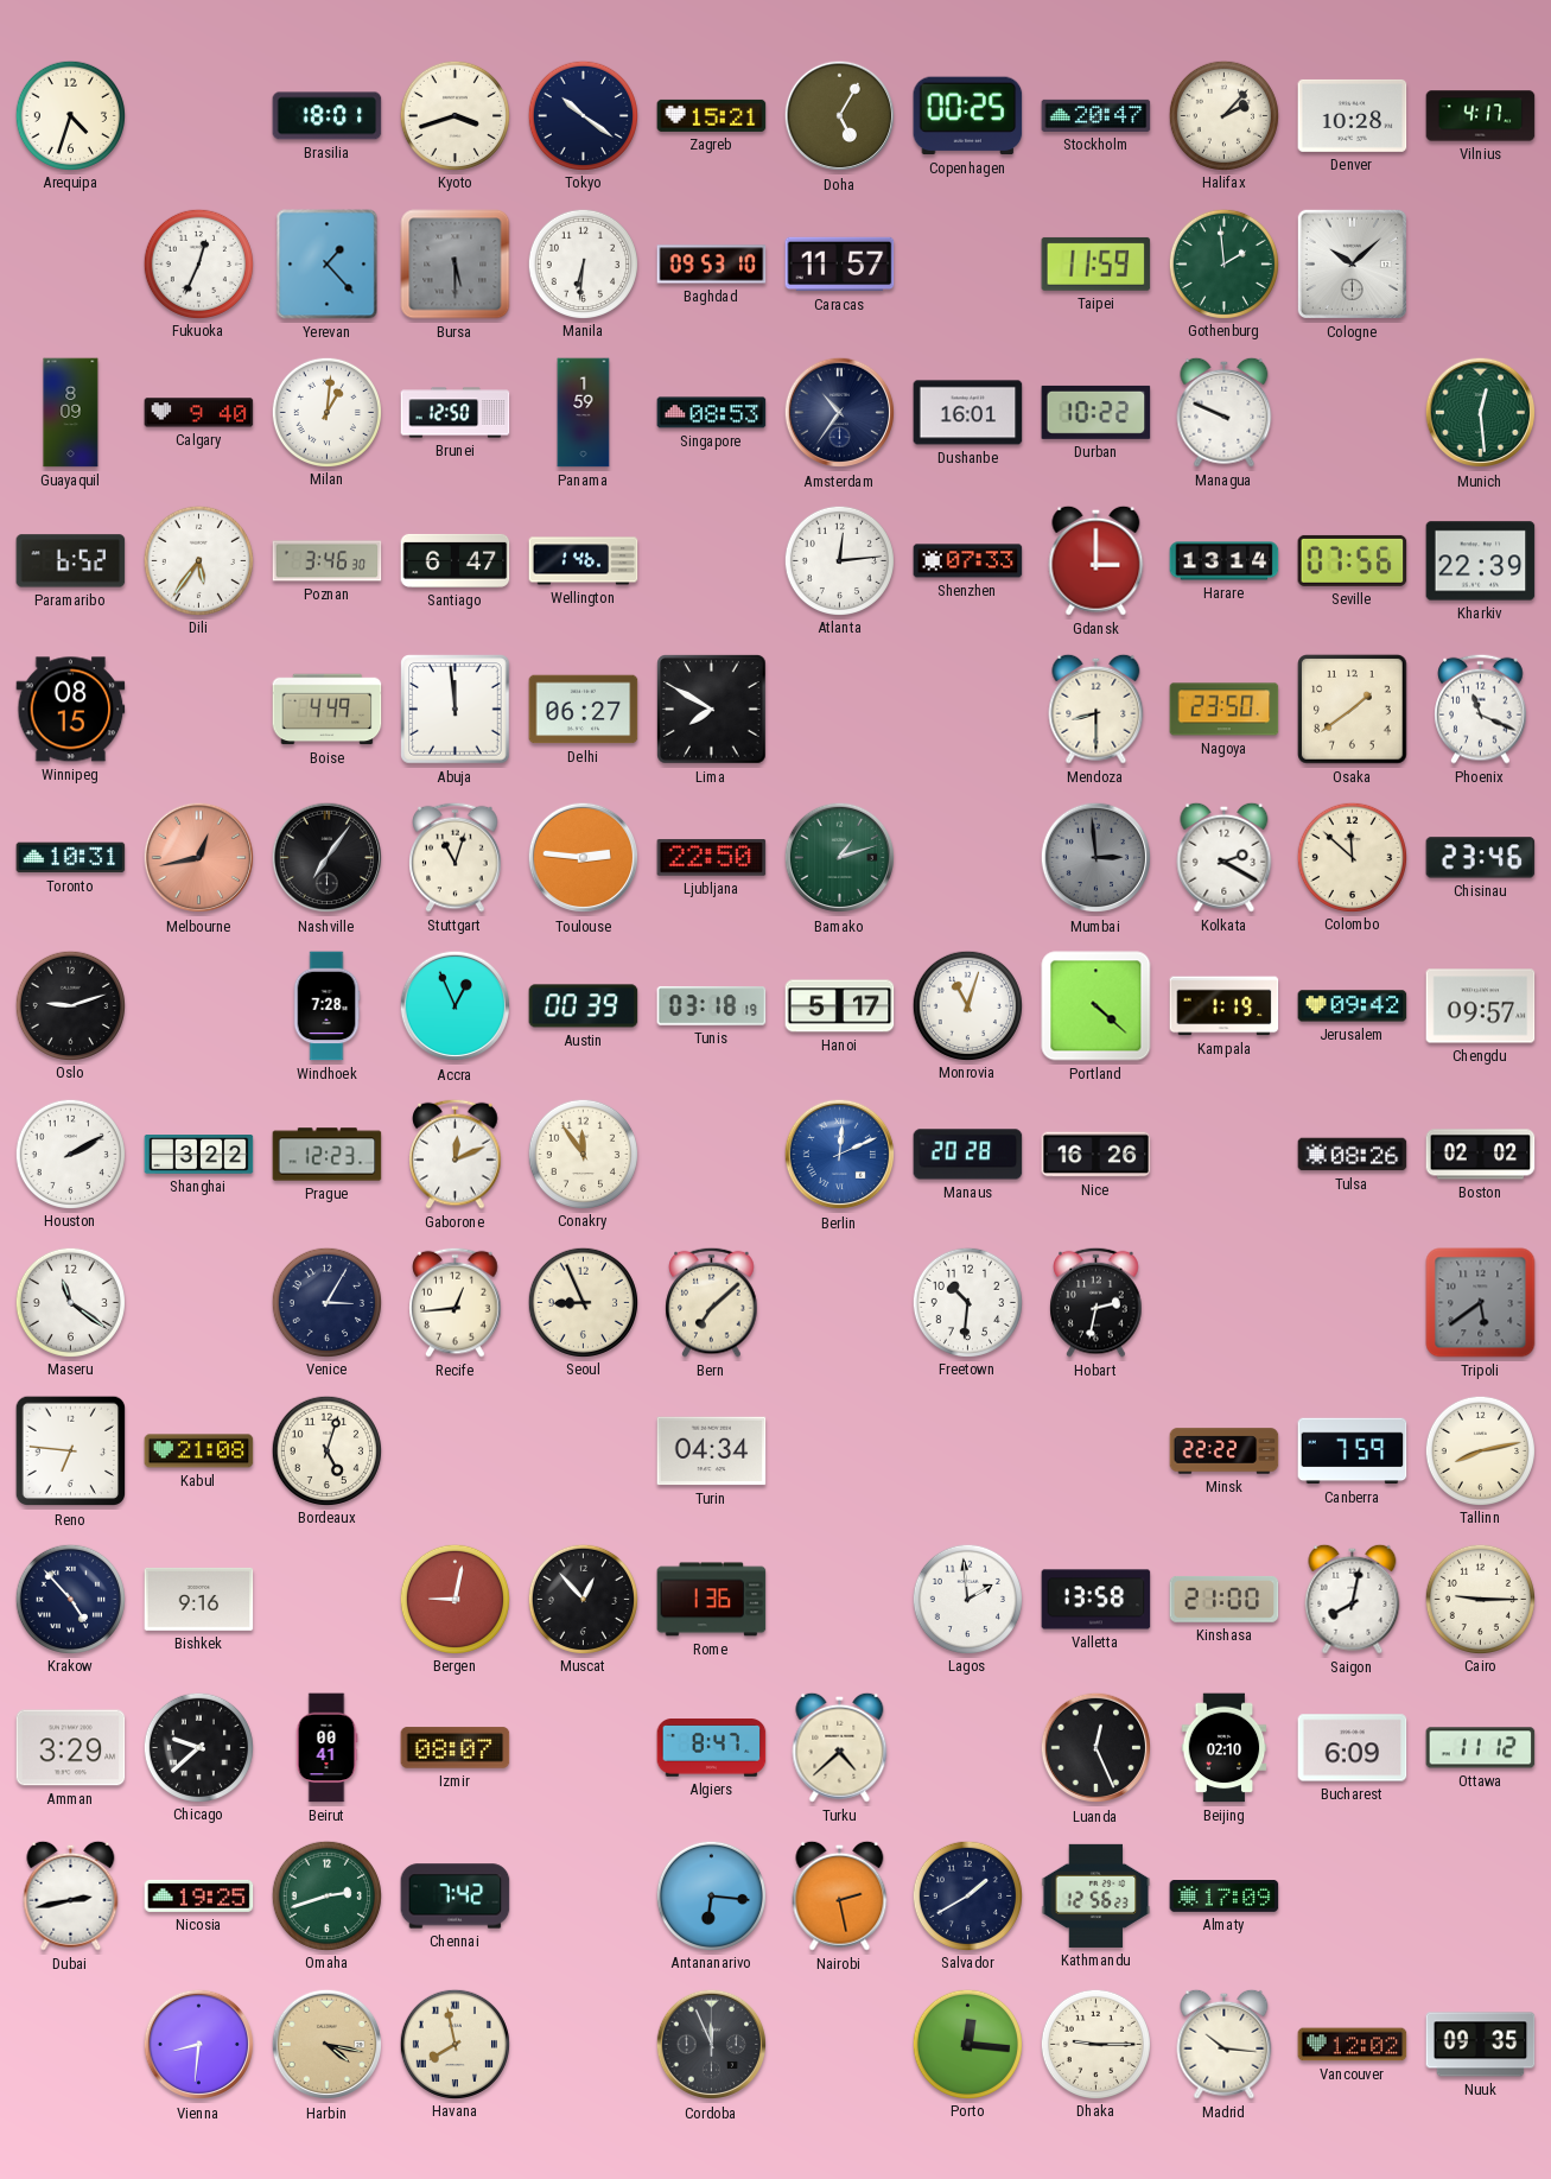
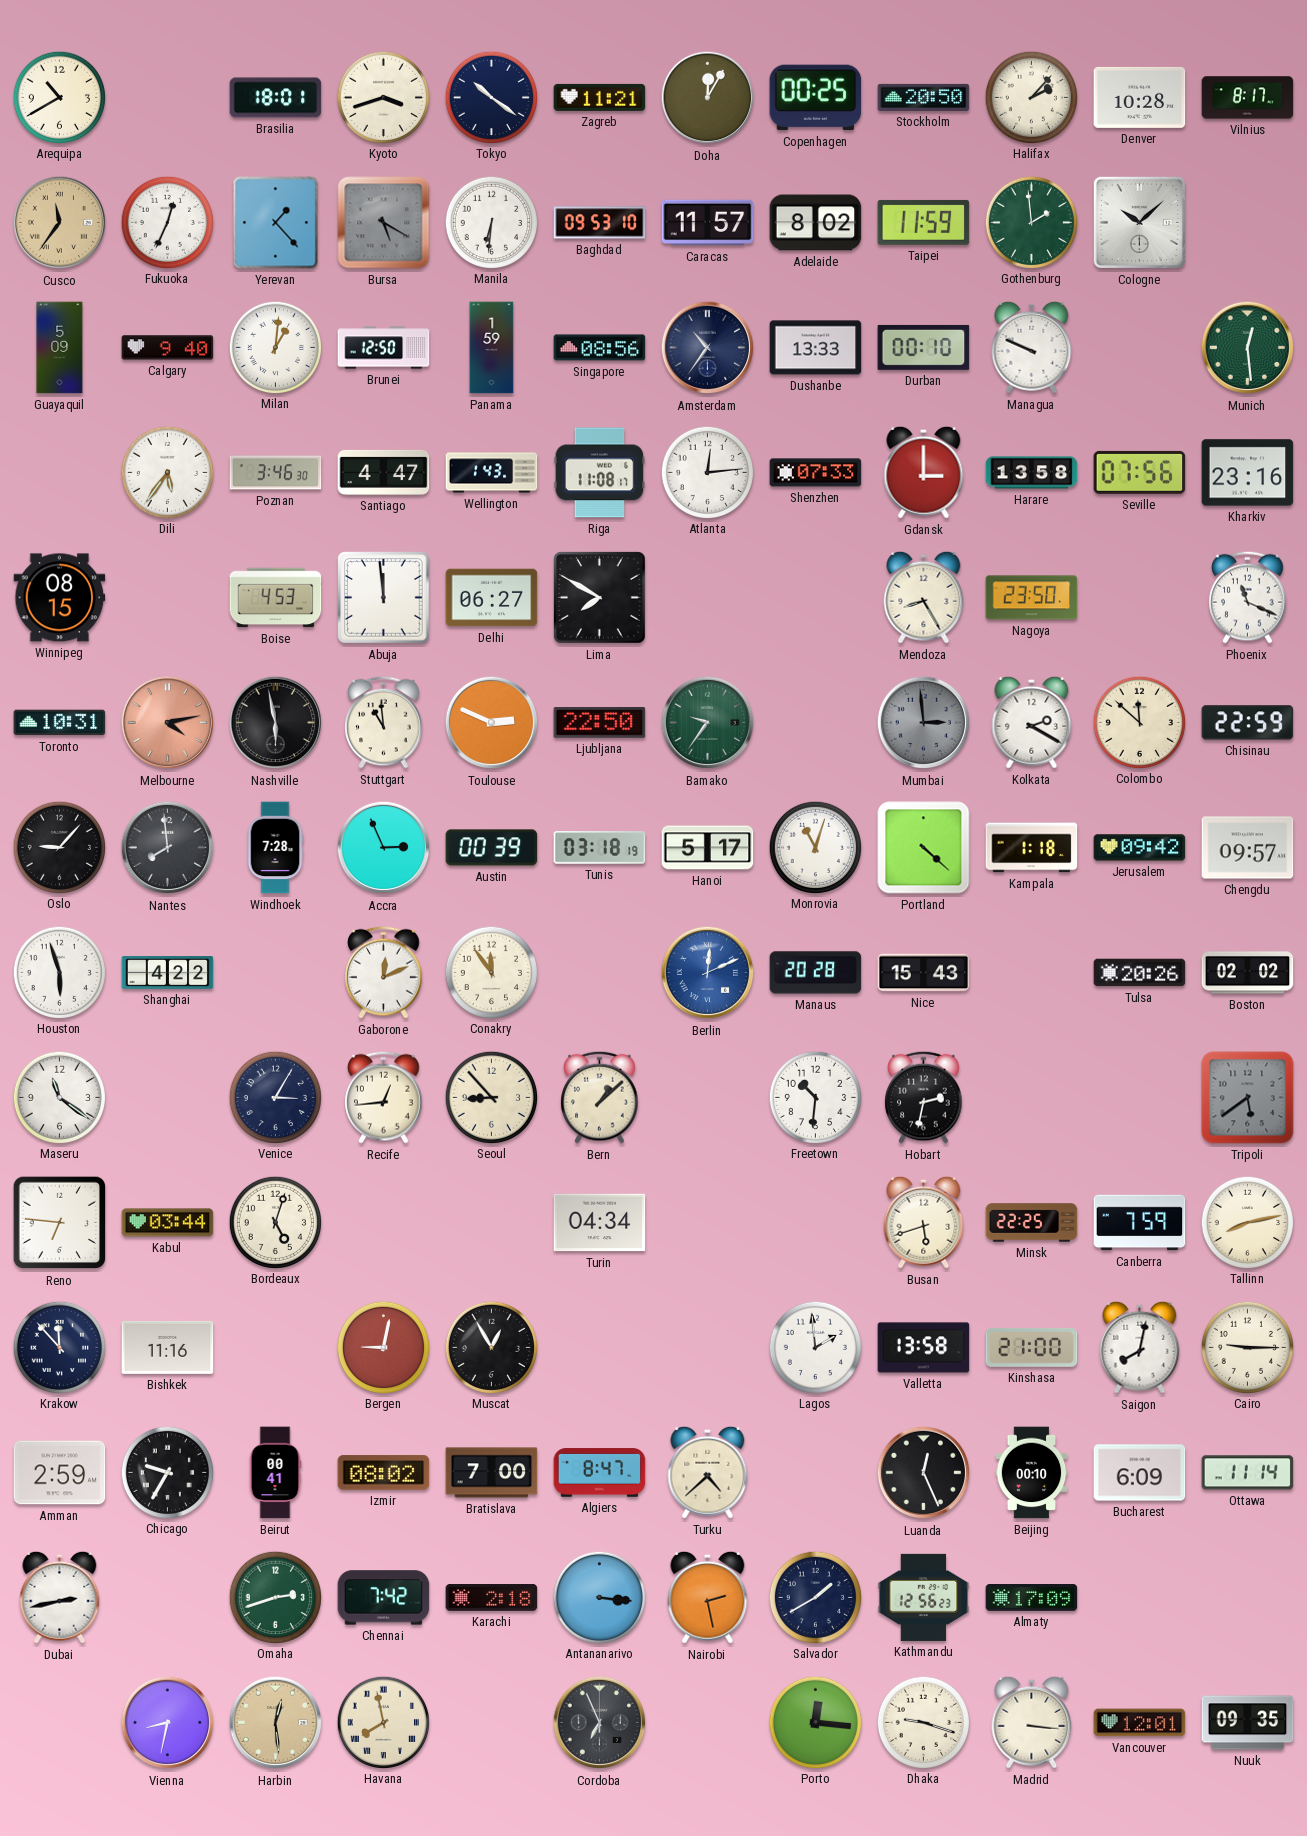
Arequipa: 4:33 -> 10:40
Zagreb: 15:21 -> 11:21
Doha: 5:05 -> 12:05
Stockholm: 20:47 -> 20:50
Vilnius: 4:17 -> 8:17
Cusco: none -> 11:36
Bursa: 5:30 -> 5:20
Adelaide: none -> 8:02
Guayaquil: 8:09 -> 5:09
Singapore: 08:53 -> 08:56
Dushanbe: 16:01 -> 13:33
Durban: 10:22 -> 00:10
Paramaribo: 6:52 -> none
Santiago: 6:47 -> 4:47
Wellington: 1:46 -> 1:43
Riga: none -> 11:08
Harare: 13:14 -> 13:58
Kharkiv: 22:39 -> 23:16
Boise: 4:49 -> 4:53
Mendoza: 8:30 -> 8:25
Osaka: 1:39 -> none
Melbourne: 12:43 -> 4:13
Nashville: 7:06 -> 5:58
Stuttgart: 11:03 -> 10:59
Toulouse: 2:46 -> 2:49
Bamako: 1:12 -> 9:36
Chisinau: 23:46 -> 22:59
Oslo: 9:12 -> 9:07
Nantes: none -> 7:59
Accra: 12:56 -> 2:56
Kampala: 1:19 -> 1:18
Houston: 2:10 -> 5:57
Shanghai: 3:22 -> 4:22
Prague: 12:23 -> none
Nice: 16:26 -> 15:43
Tulsa: 08:26 -> 20:26
Seoul: 8:56 -> 8:53
Bern: 7:08 -> 1:08
Kabul: 21:08 -> 03:44
Busan: none -> 5:42
Minsk: 22:22 -> 22:25
Krakow: 4:53 -> 11:53
Bishkek: 9:16 -> 11:16
Muscat: 12:53 -> 12:55
Rome: 1:36 -> none
Amman: 3:29 -> 2:59
Chicago: 9:38 -> 9:35
Izmir: 08:07 -> 08:02
Bratislava: none -> 7:00
Beijing: 02:10 -> 00:10
Ottawa: 11:12 -> 11:14
Nicosia: 19:25 -> none
Karachi: none -> 2:18
Antananarivo: 6:16 -> 3:16
Vienna: 8:31 -> 8:32
Harbin: 4:17 -> 12:29
Cordoba: 11:56 -> 6:56
Dhaka: 9:15 -> 9:18
Madrid: 10:16 -> 3:16
Vancouver: 12:02 -> 12:01
